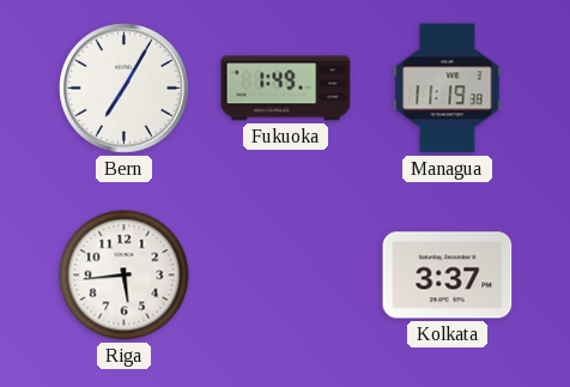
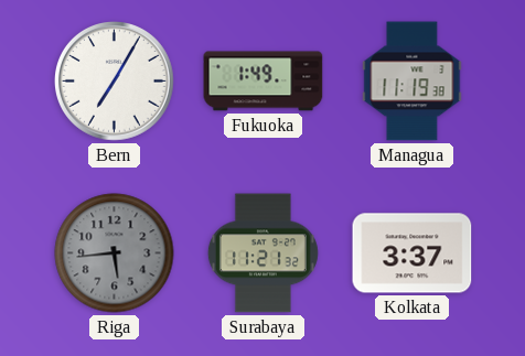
Riga dial: white -> grey
Surabaya: none -> 11:21
